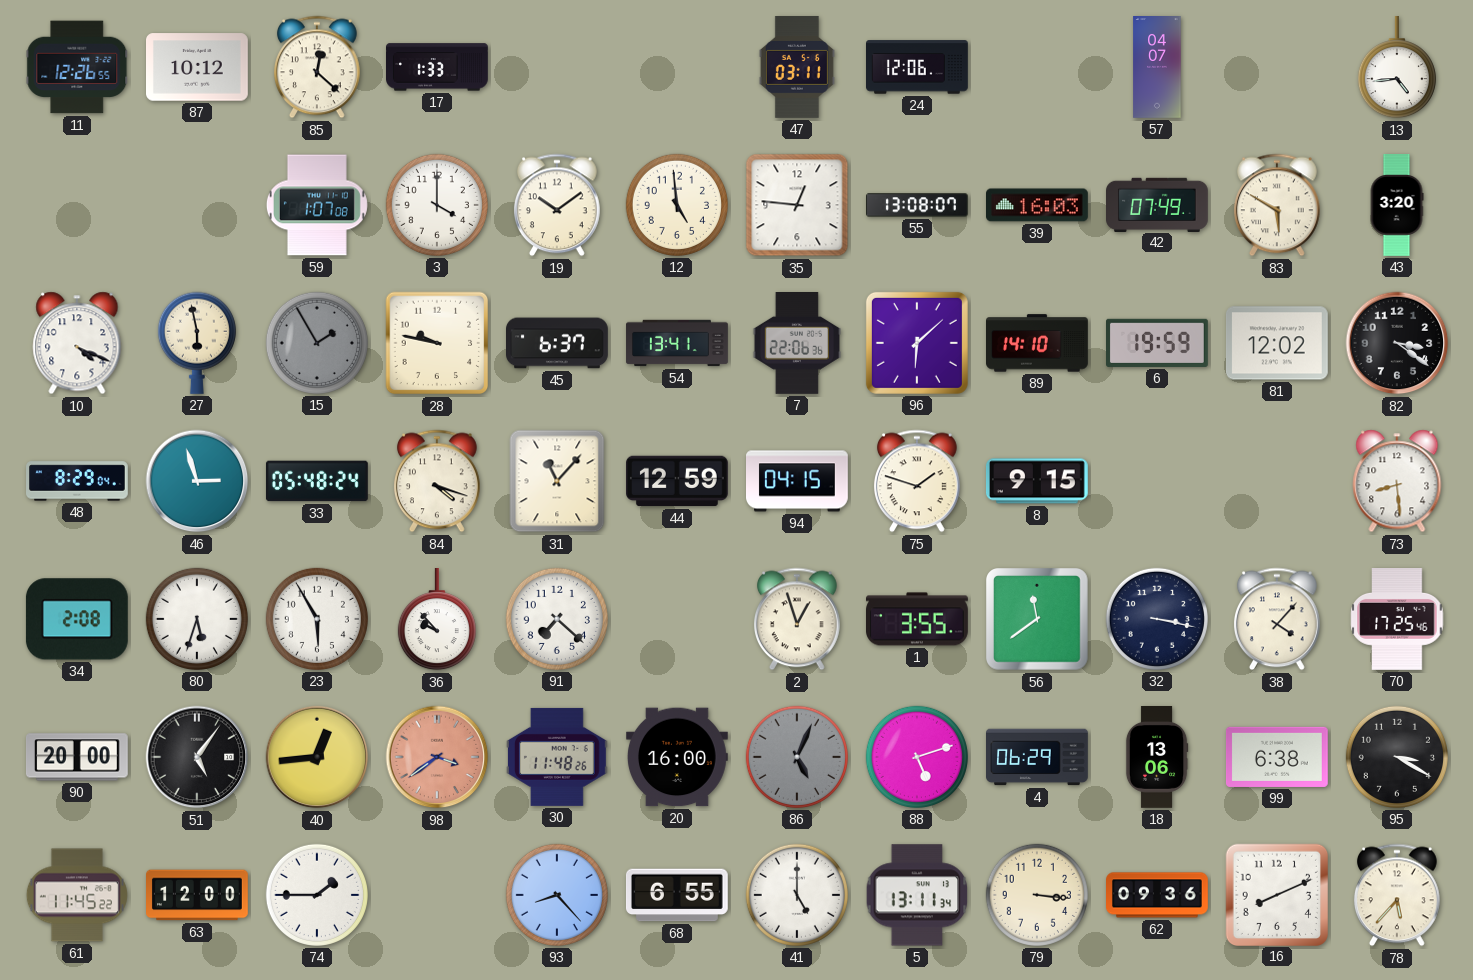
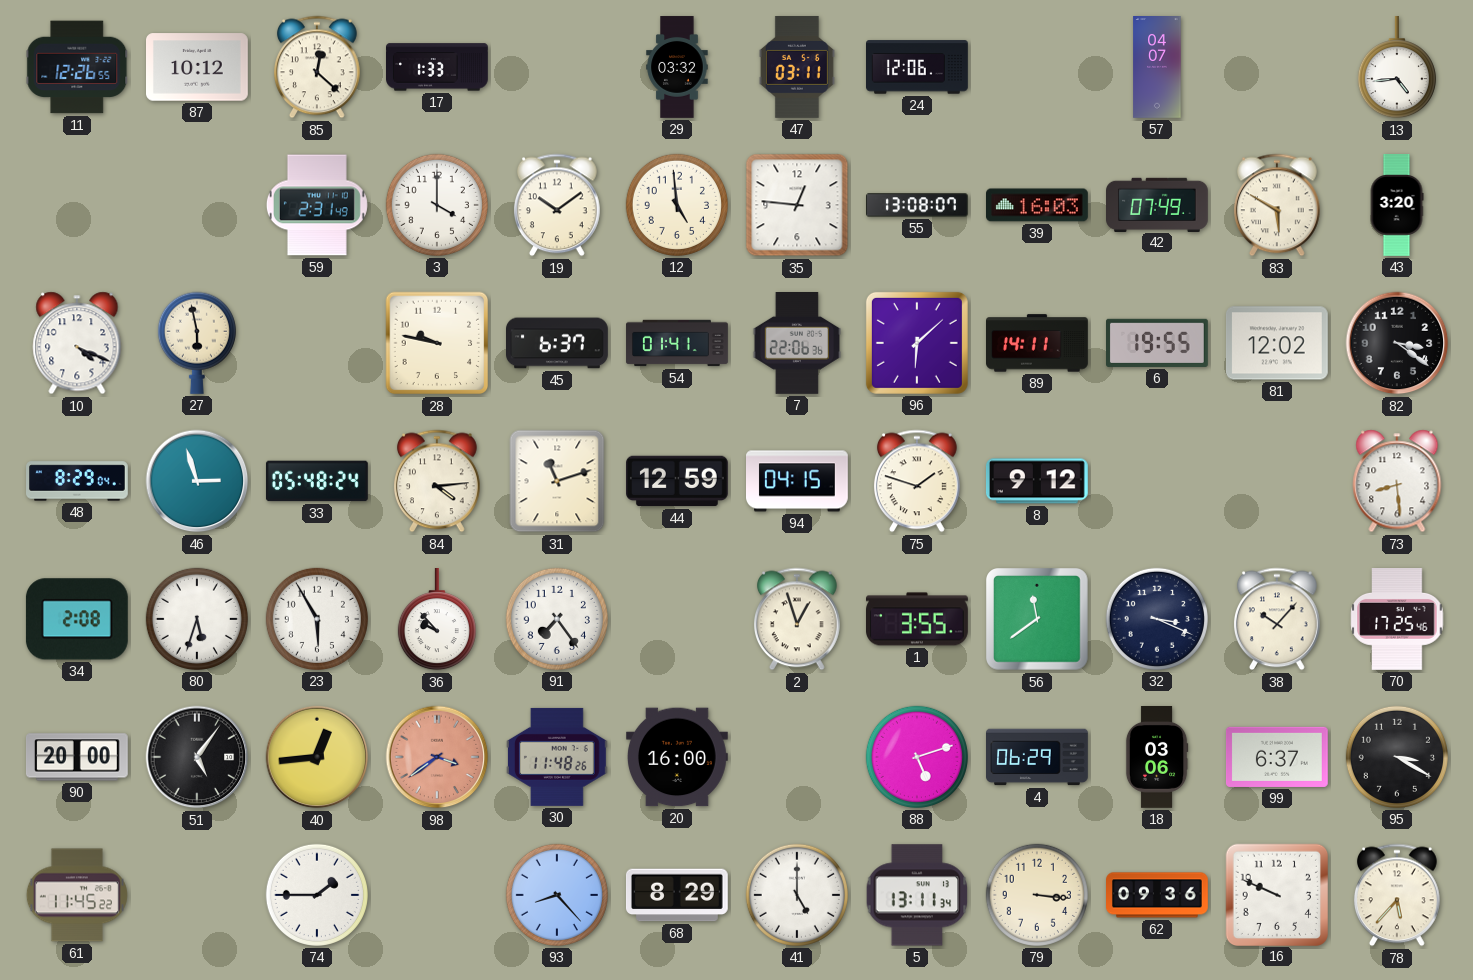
29: none -> 03:32
59: 1:07 -> 2:31
15: 1:55 -> none
54: 13:41 -> 01:41
89: 14:10 -> 14:11
6: 19:59 -> 19:55
84: 4:18 -> 4:14
31: 11:07 -> 11:12
8: 9:15 -> 9:12
91: 7:22 -> 7:24
32: 3:17 -> 3:19
38: 4:07 -> 10:07
86: 5:04 -> none
18: 13:06 -> 03:06
99: 6:38 -> 6:37
63: 12:00 -> none
68: 6:55 -> 8:29
16: 8:11 -> 9:49
